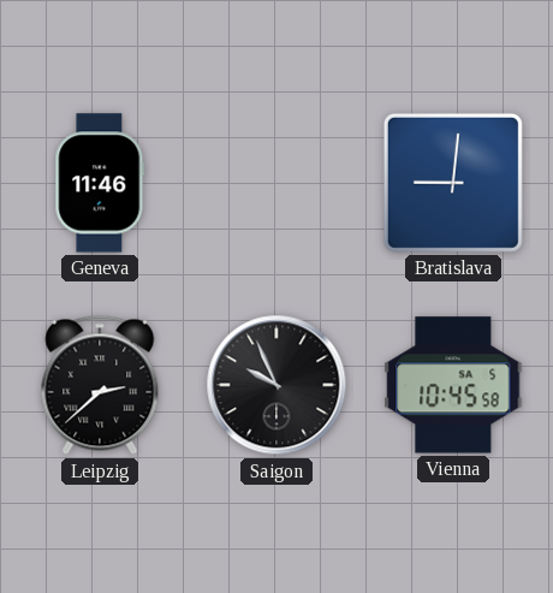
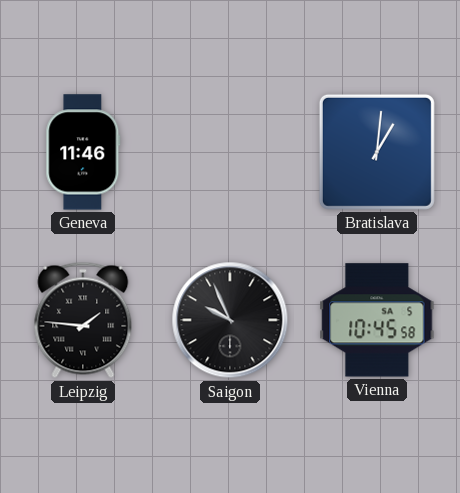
Bratislava: 9:01 -> 1:01
Leipzig: 2:38 -> 1:46
